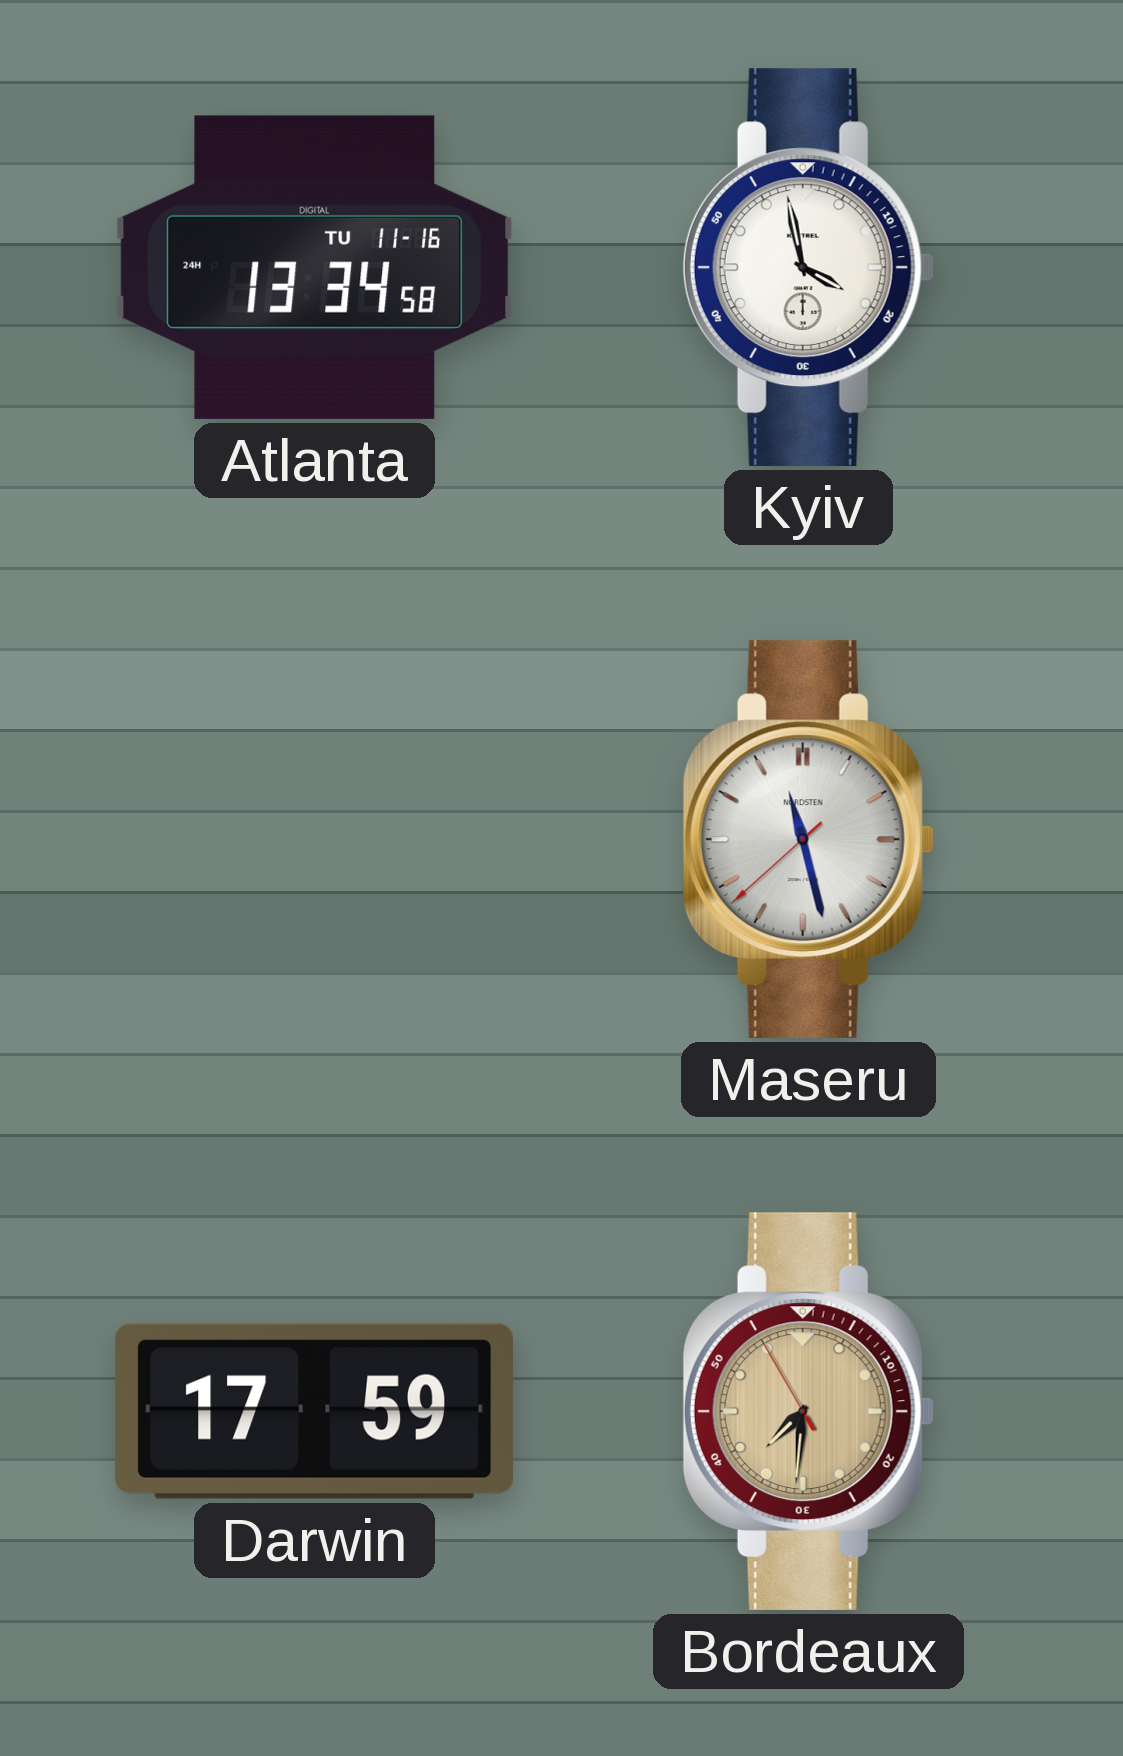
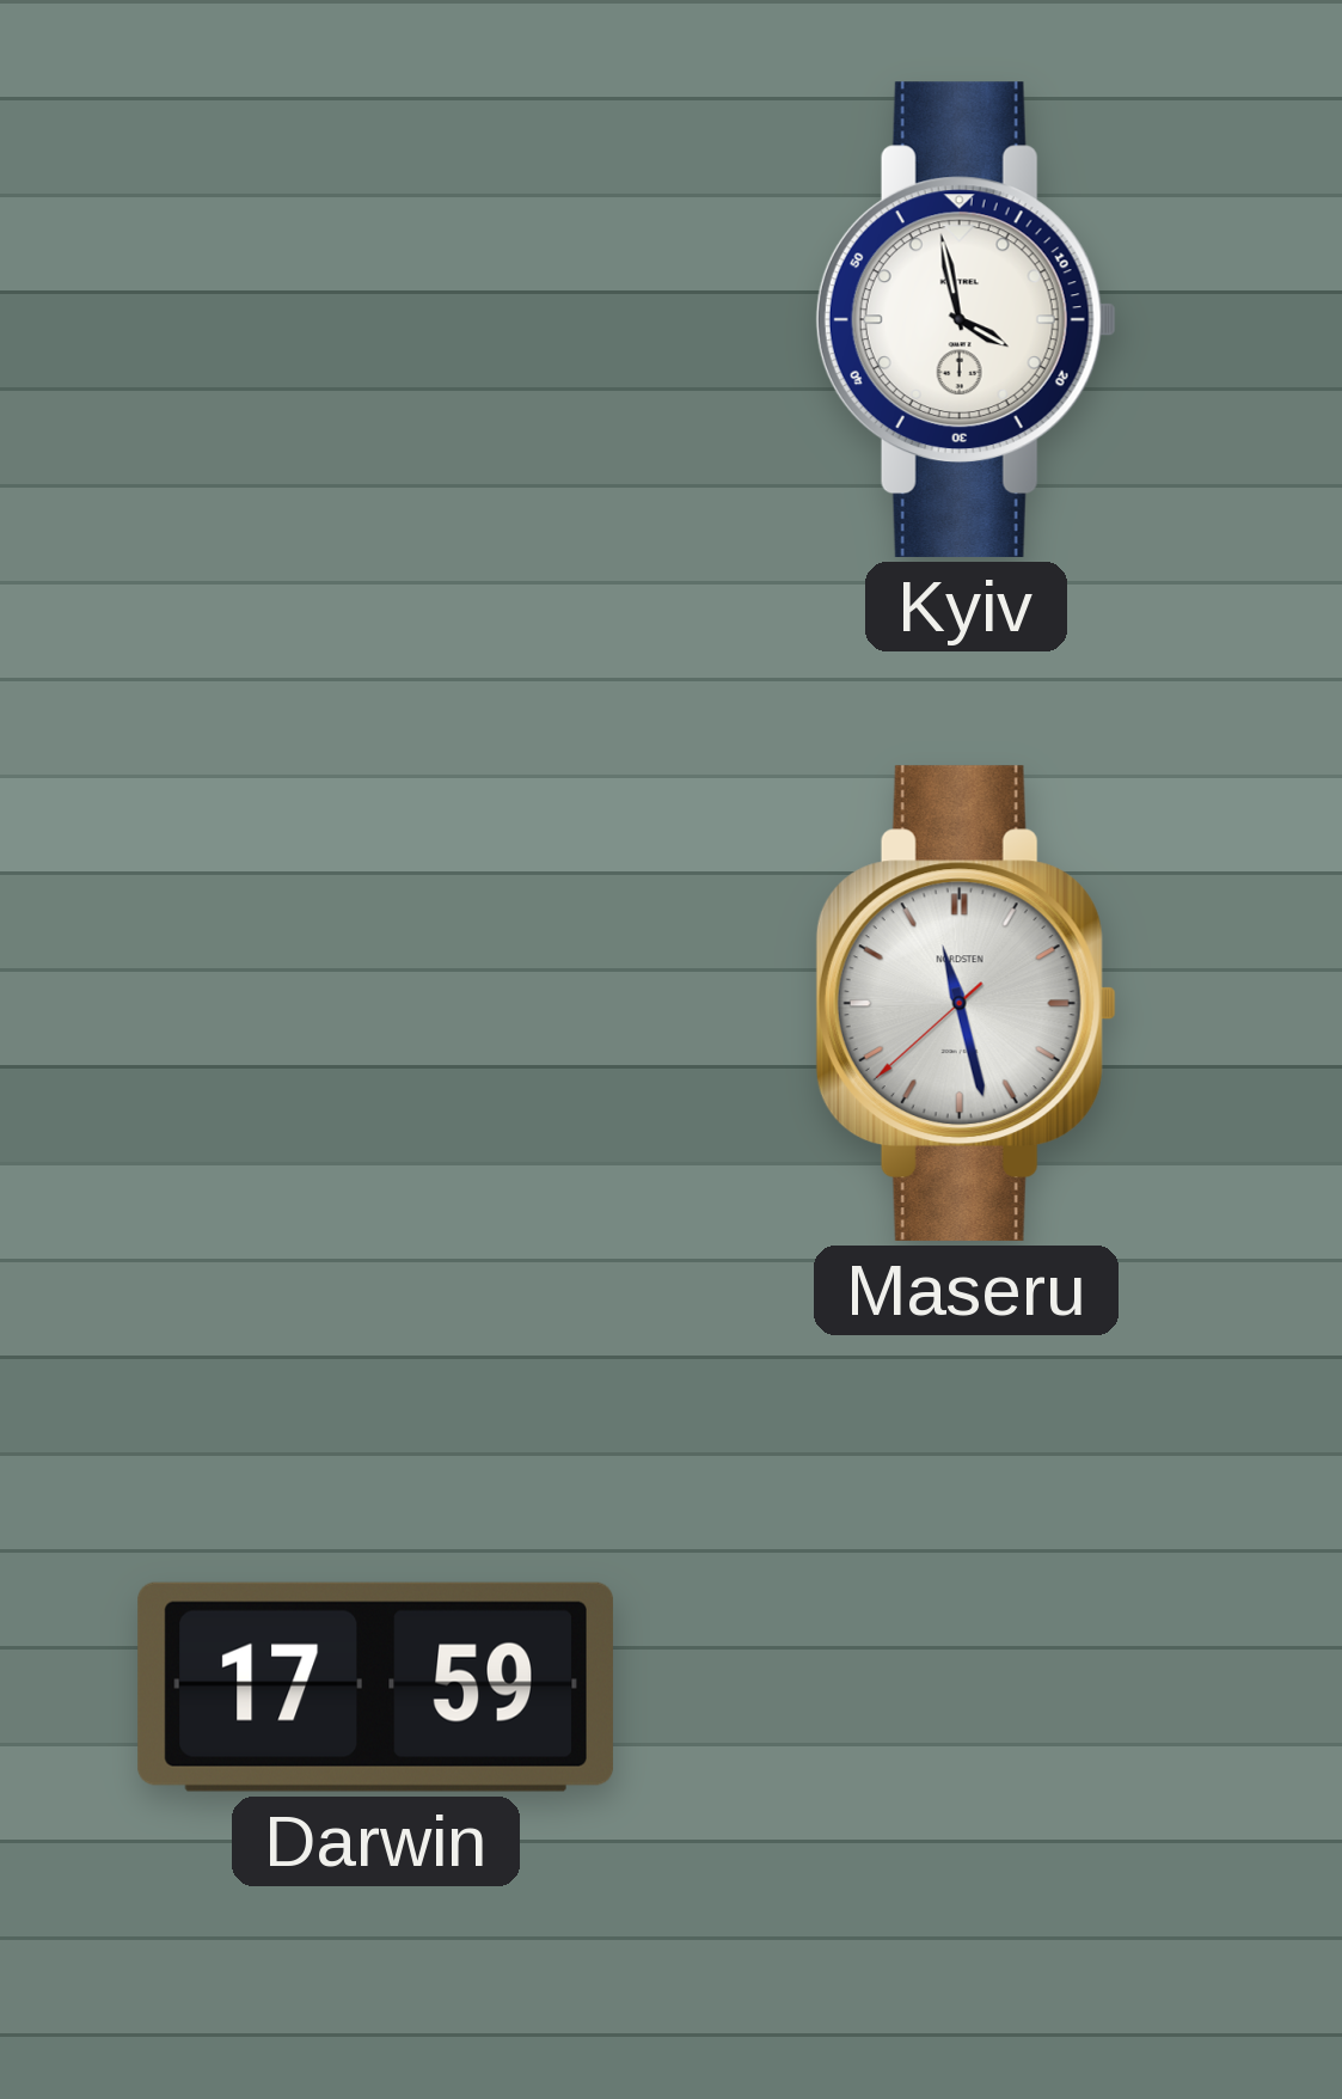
Atlanta: 13:34 -> none
Bordeaux: 7:30 -> none
